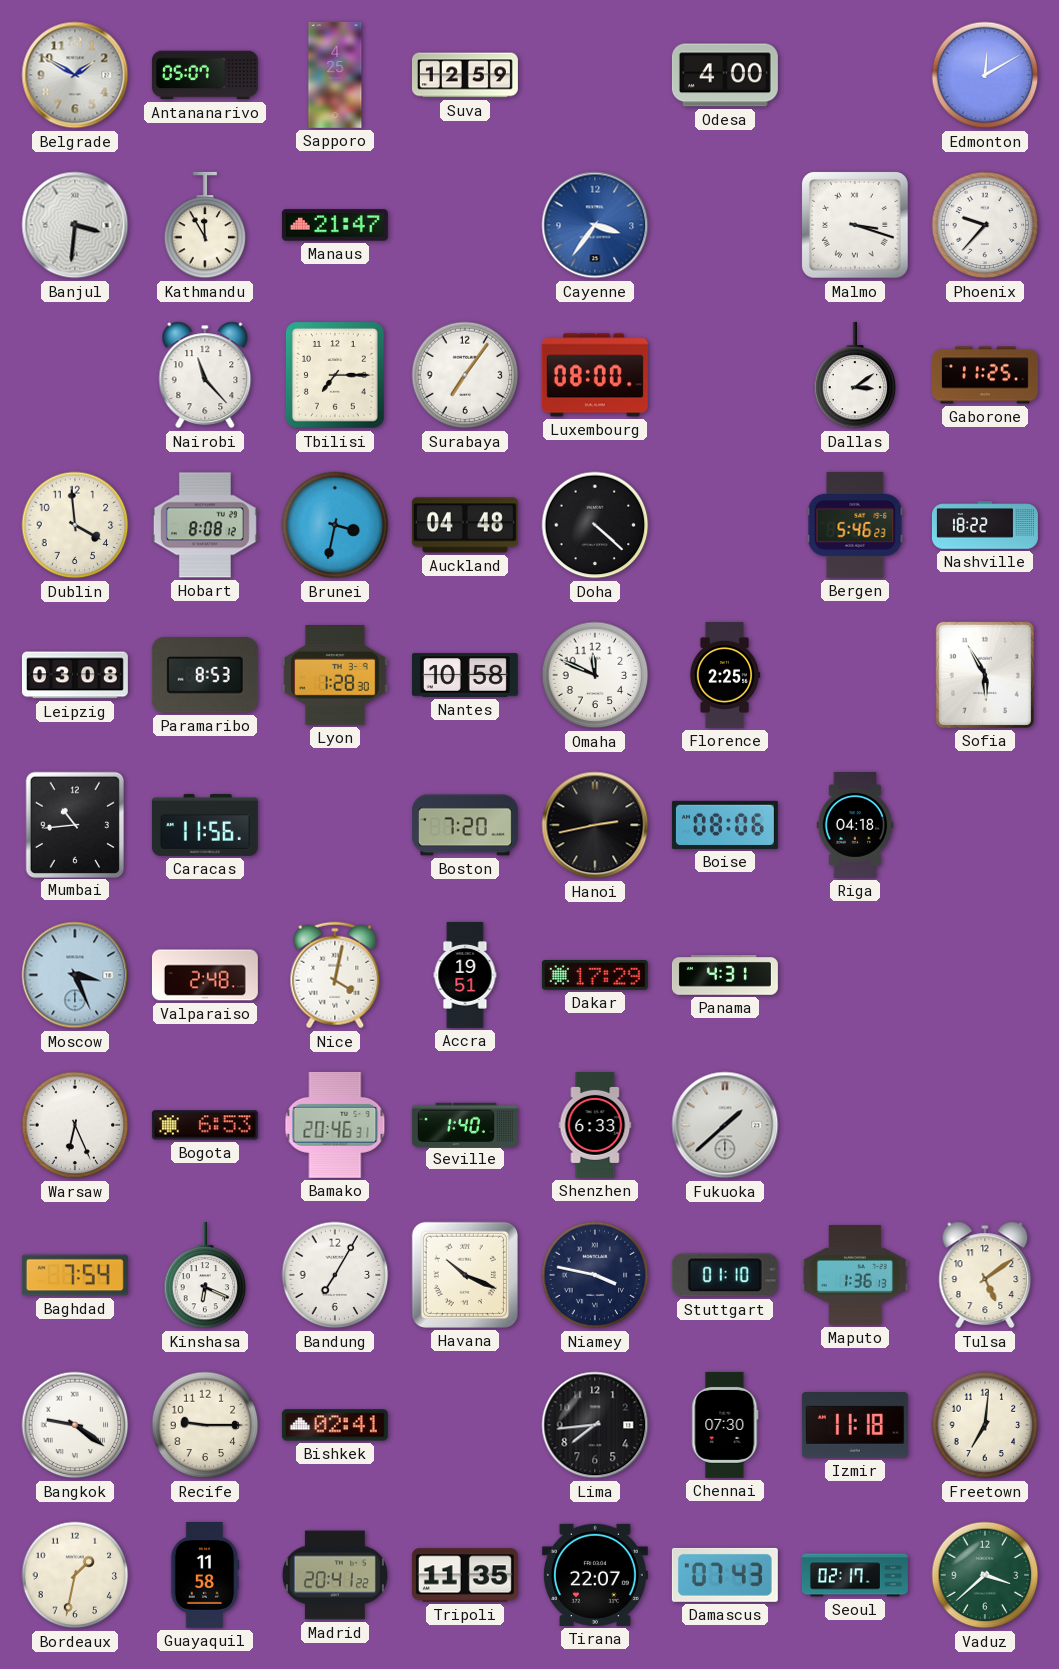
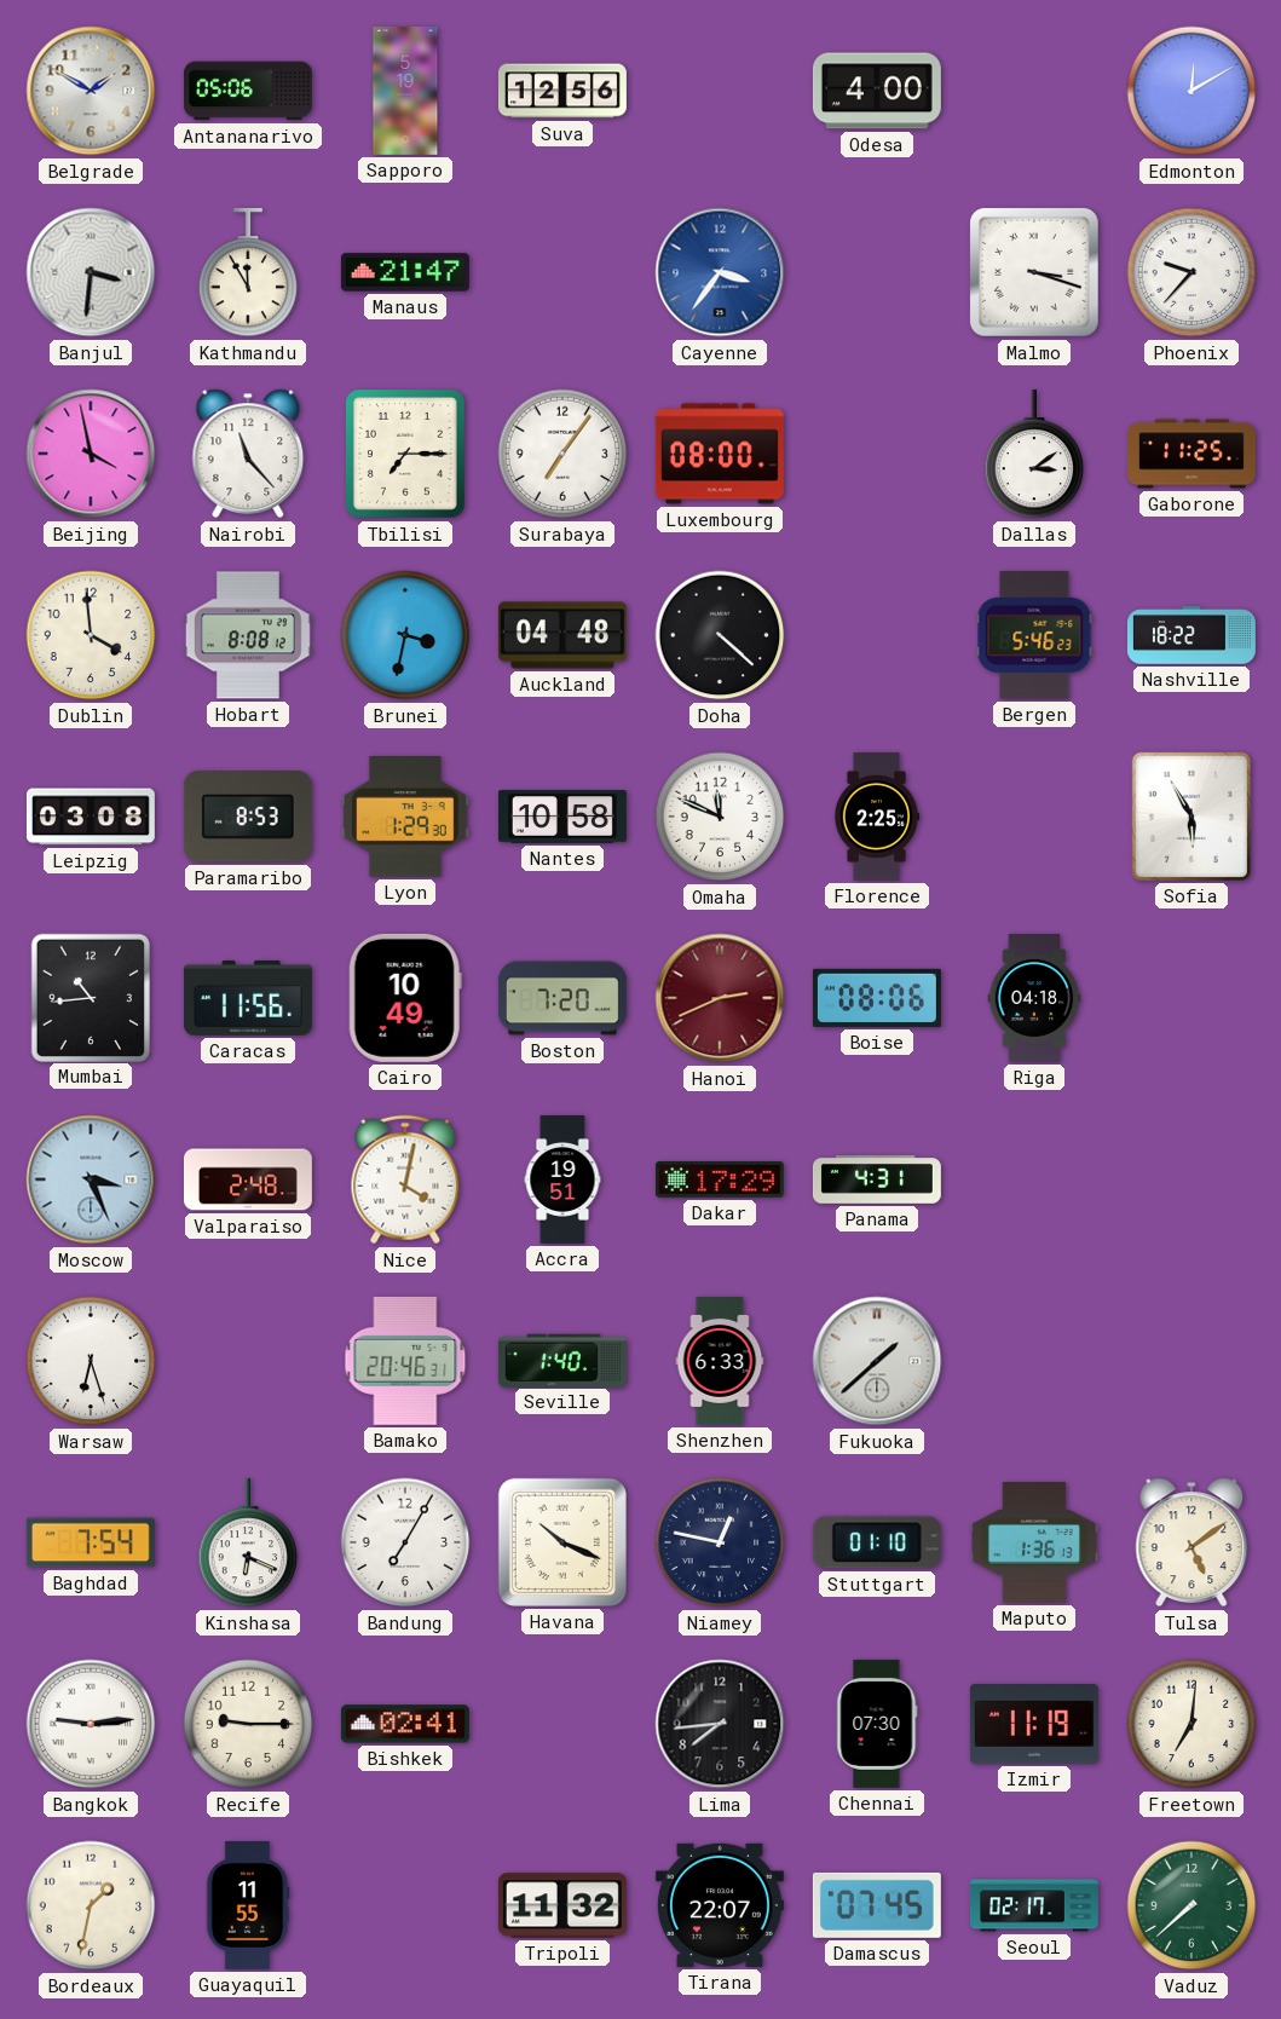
Antananarivo: 05:07 -> 05:06
Sapporo: 4:25 -> 5:19
Suva: 12:59 -> 12:56
Beijing: none -> 3:58
Lyon: 1:28 -> 1:29
Cairo: none -> 10:49
Hanoi: 2:43 -> 2:41
Hanoi dial: black -> burgundy
Warsaw: 6:26 -> 6:27
Bogota: 6:53 -> none
Niamey: 3:47 -> 12:47
Bangkok: 9:21 -> 9:14
Izmir: 11:18 -> 11:19
Guayaquil: 11:58 -> 11:55
Madrid: 20:41 -> none
Tripoli: 11:35 -> 11:32
Damascus: 07:43 -> 07:45
Vaduz: 3:38 -> 7:38
